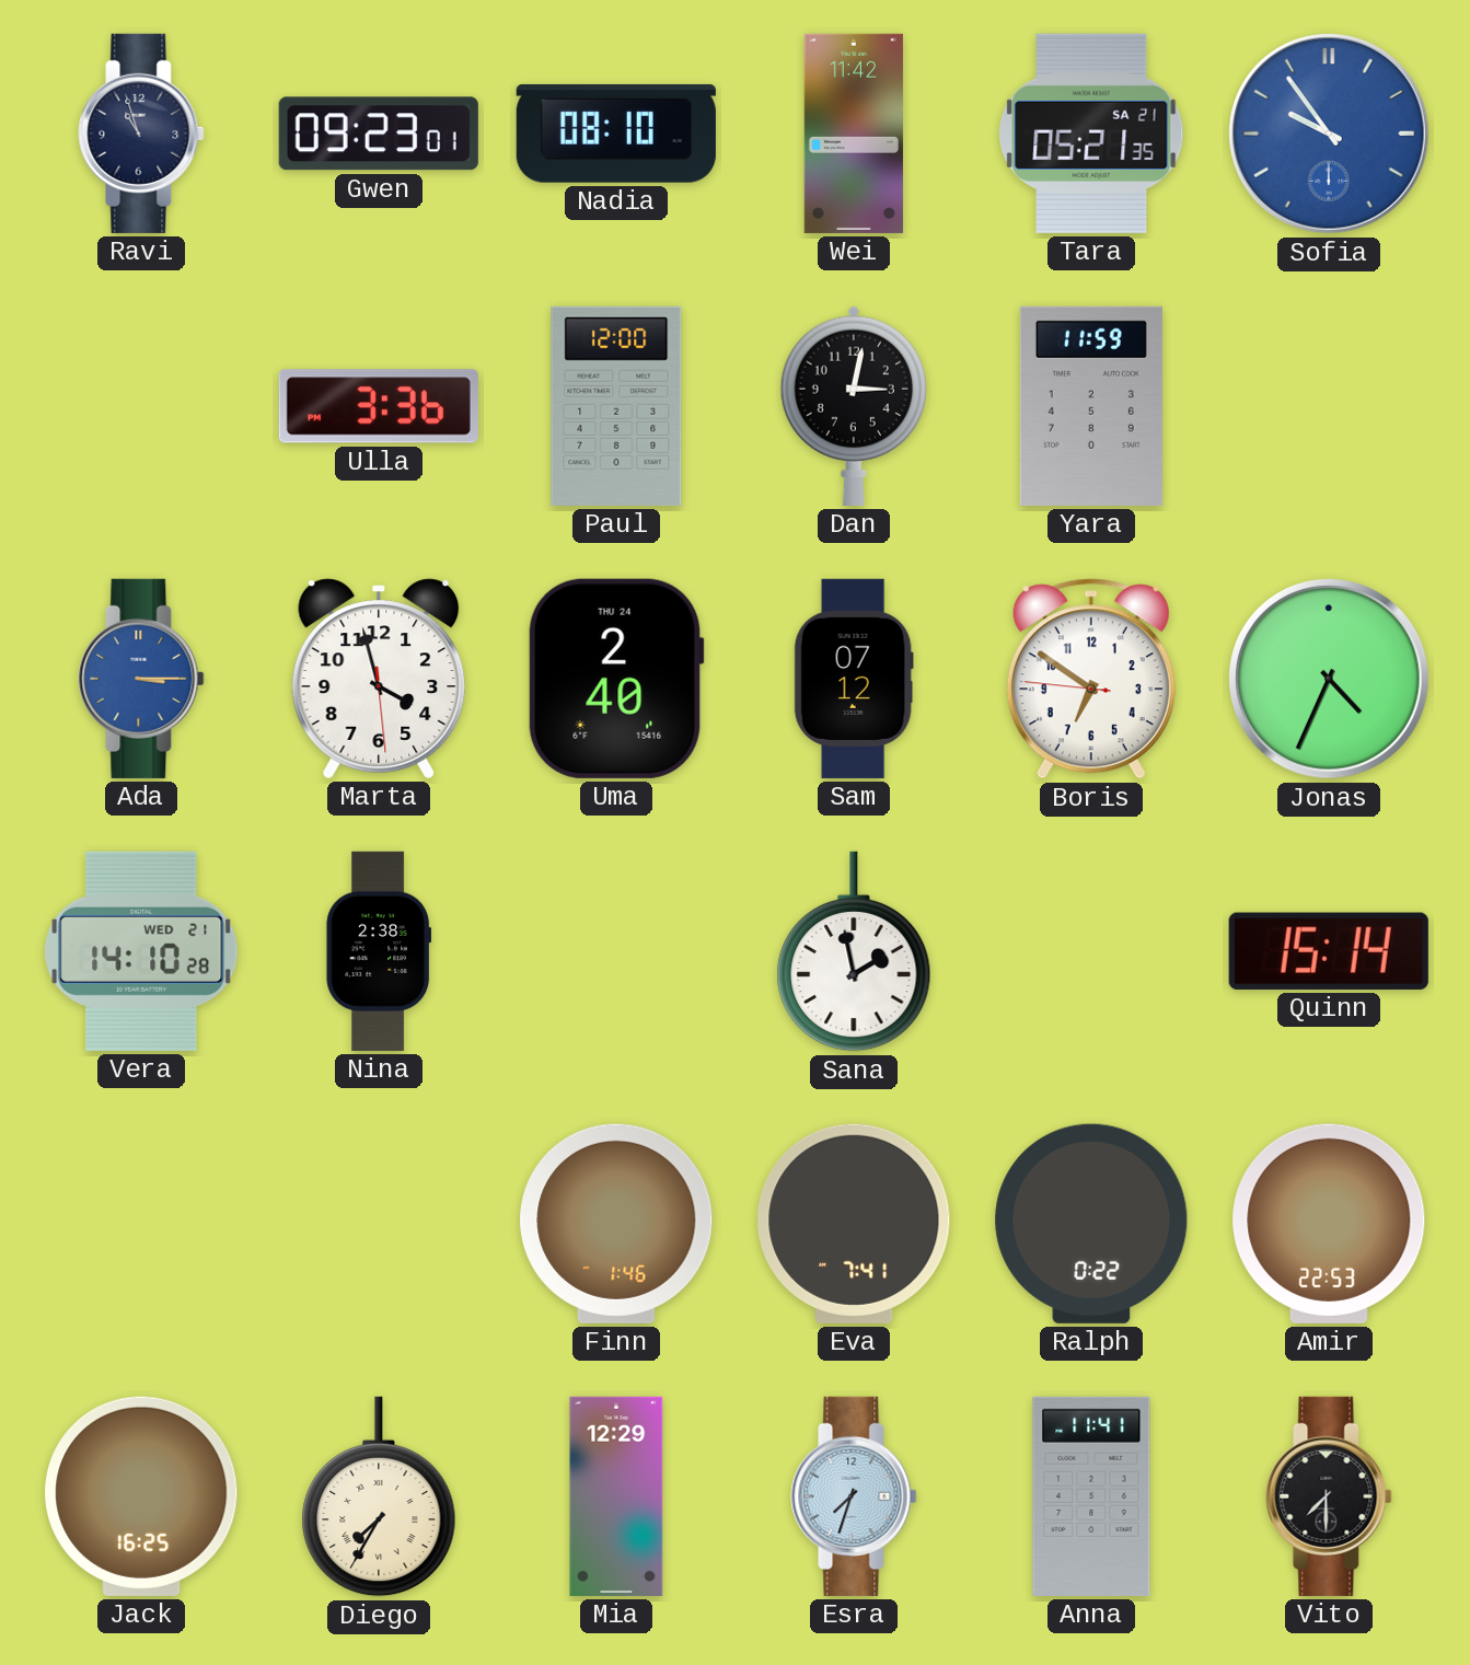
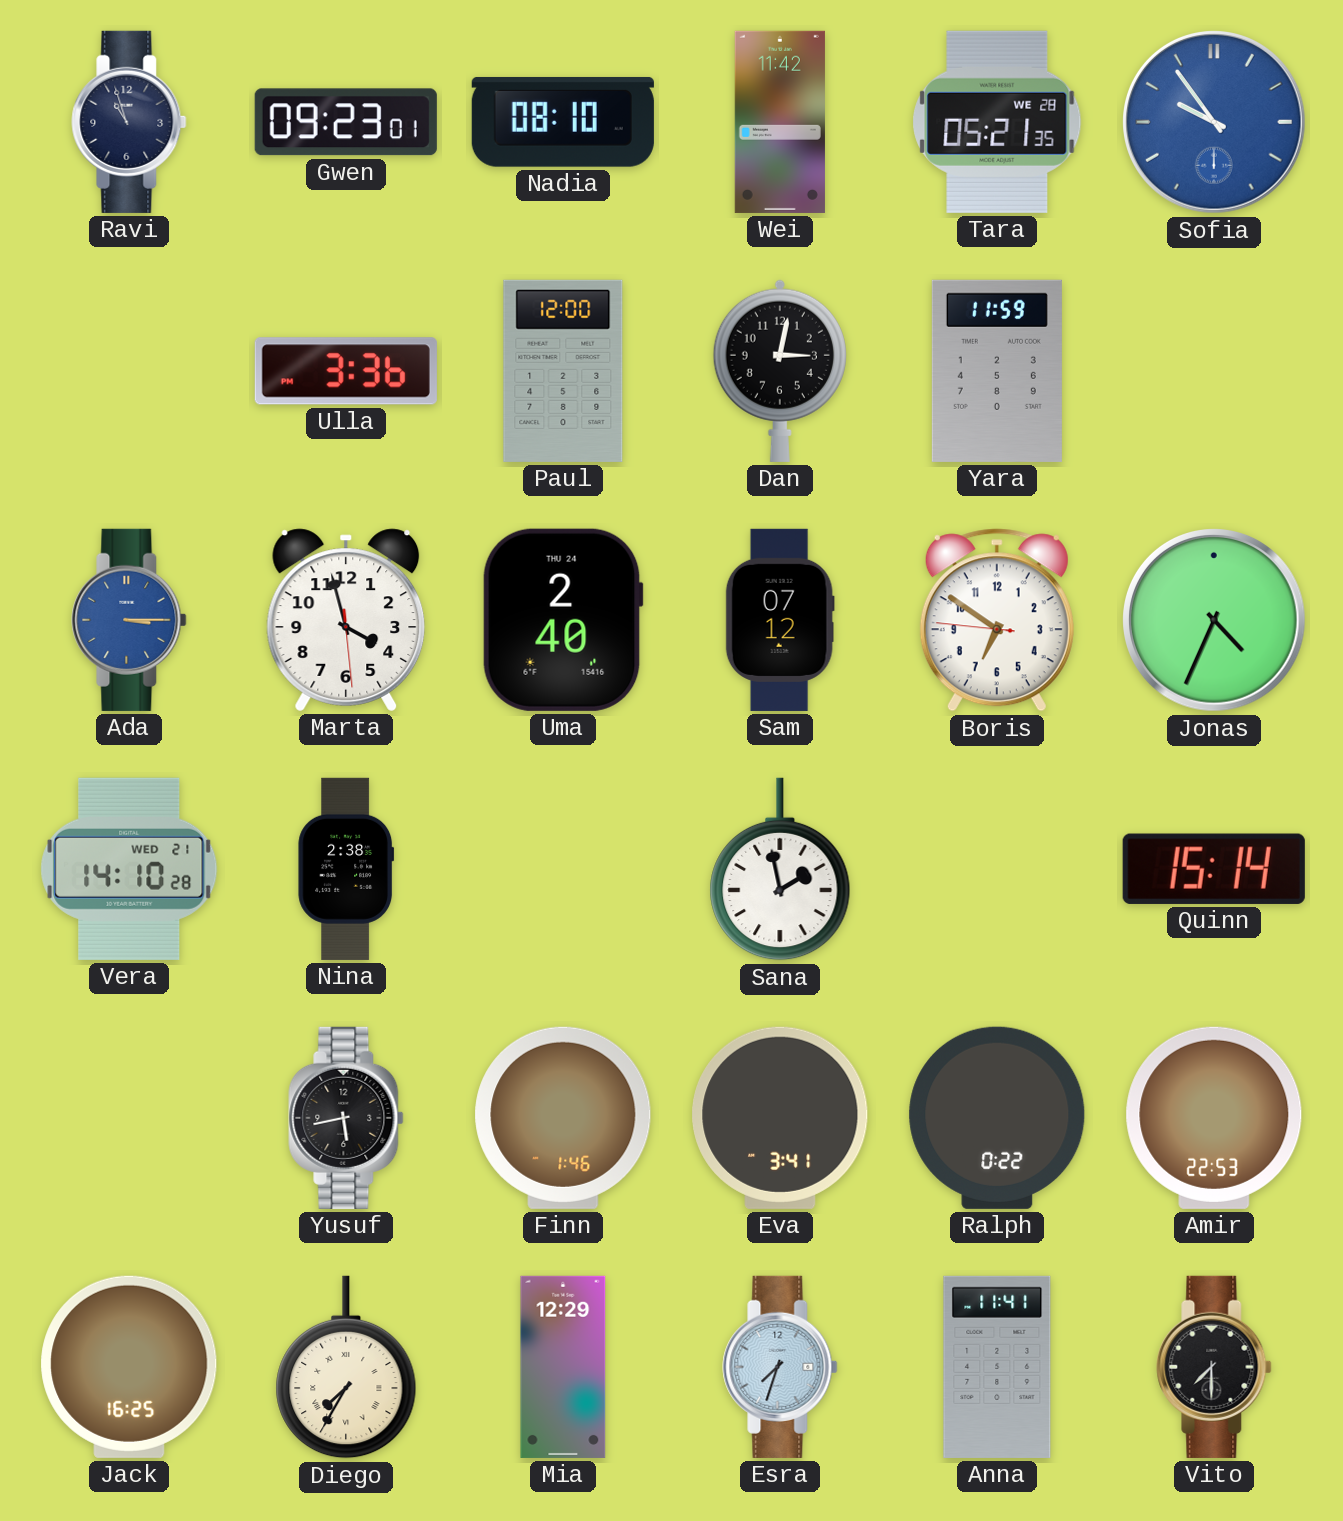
Tara date: SA 21 -> WE 28
Yusuf: none -> 5:43
Eva: 7:41 -> 3:41
